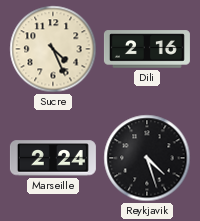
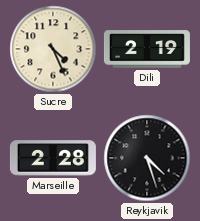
Dili: 2:16 -> 2:19
Marseille: 2:24 -> 2:28
